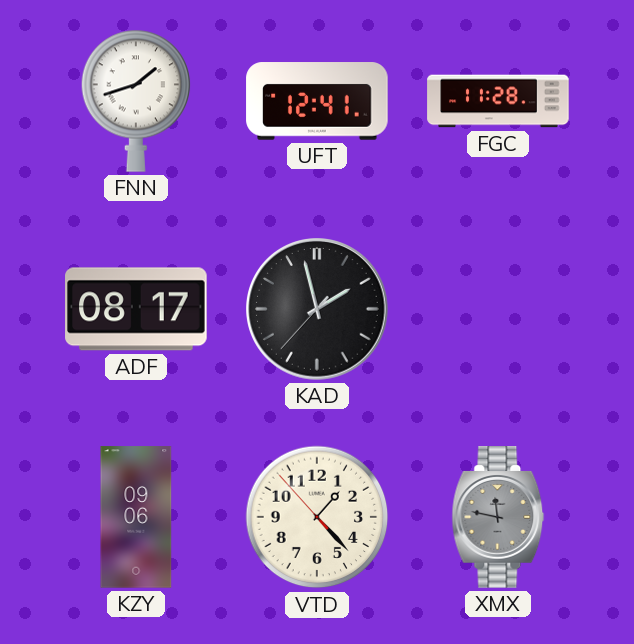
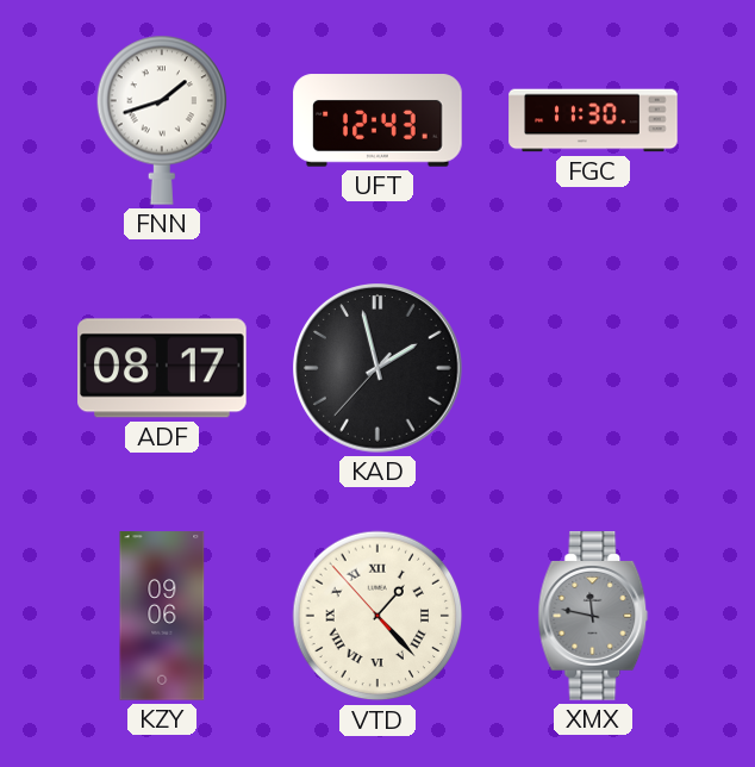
UFT: 12:41 -> 12:43
FGC: 11:28 -> 11:30
VTD numerals: Arabic -> Roman
